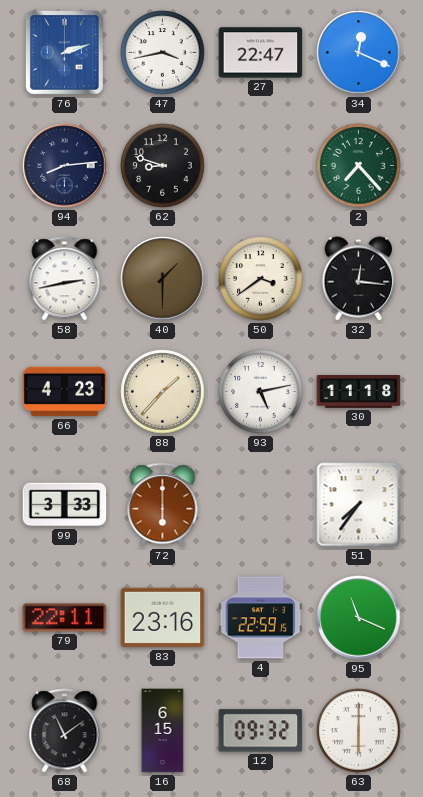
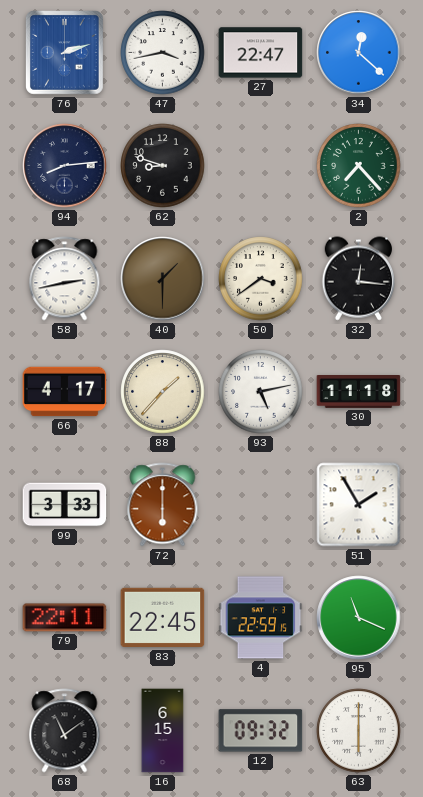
34: 12:19 -> 12:22
66: 4:23 -> 4:17
51: 7:36 -> 1:55
83: 23:16 -> 22:45
